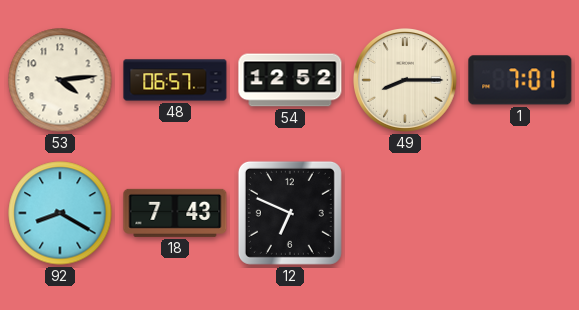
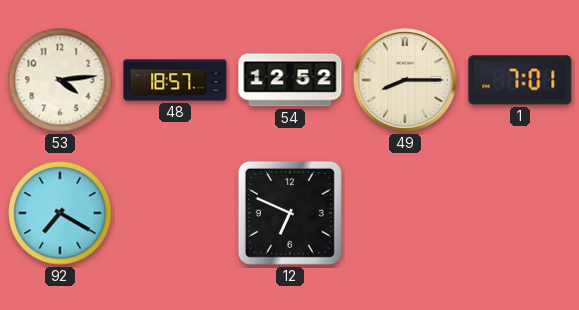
48: 06:57 -> 18:57
92: 8:20 -> 7:20
18: 7:43 -> none
